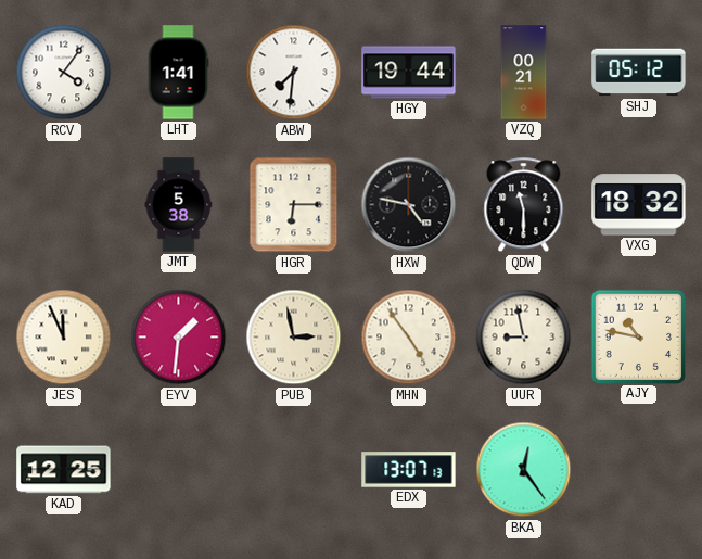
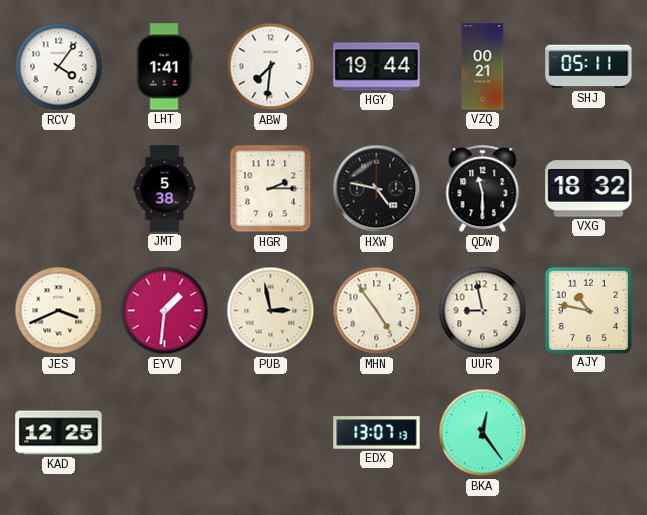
SHJ: 05:12 -> 05:11
HGR: 6:15 -> 2:15
JES: 11:56 -> 3:41
